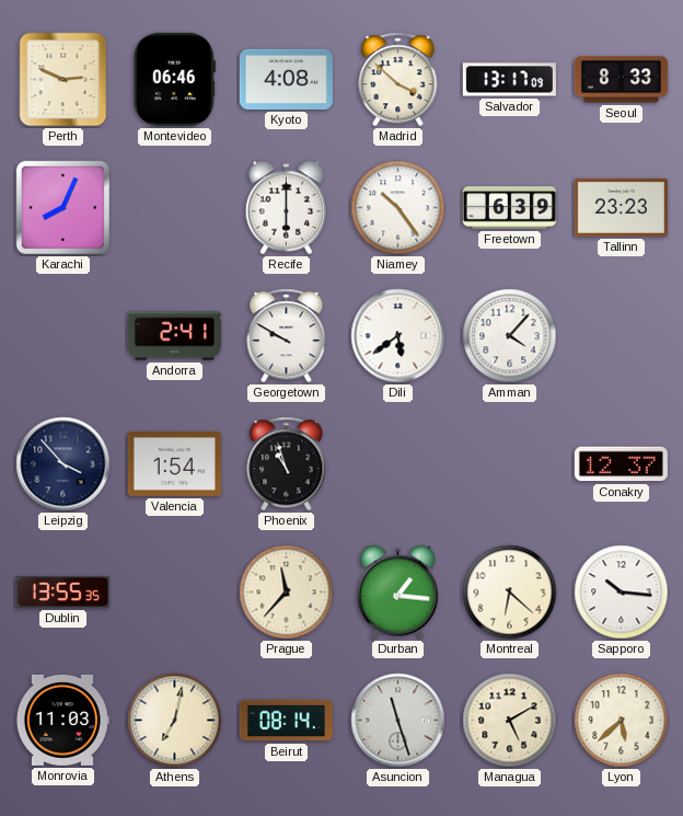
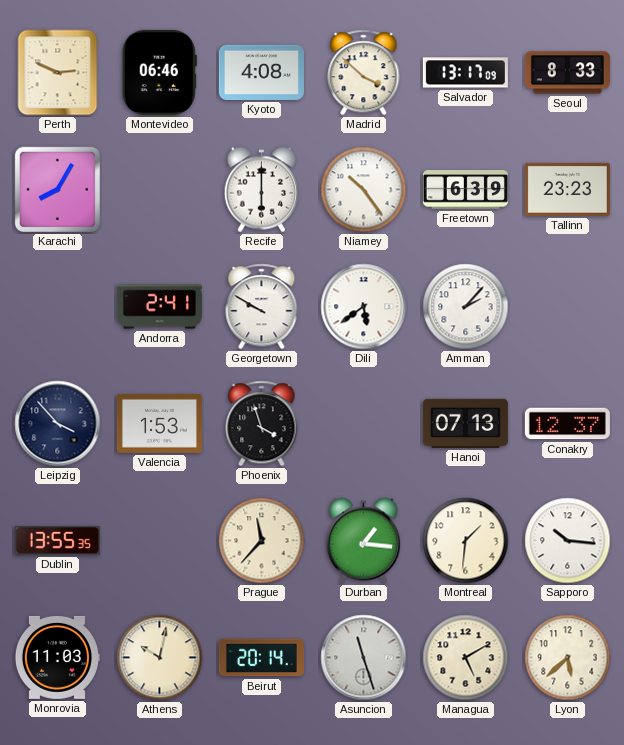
Karachi: 8:04 -> 8:05
Amman: 4:07 -> 2:07
Valencia: 1:54 -> 1:53
Phoenix: 10:57 -> 3:57
Hanoi: none -> 07:13
Montreal: 6:22 -> 1:31
Athens: 7:02 -> 10:02
Beirut: 08:14 -> 20:14
